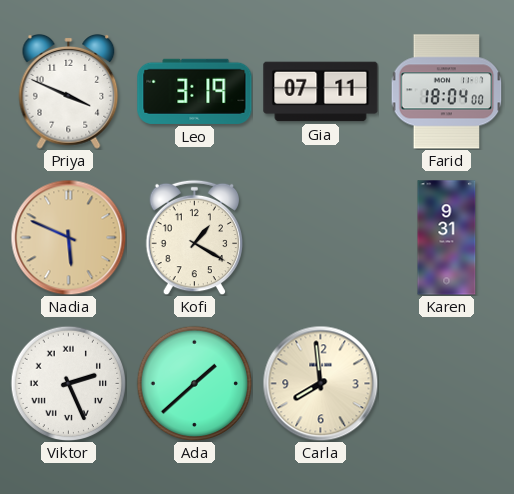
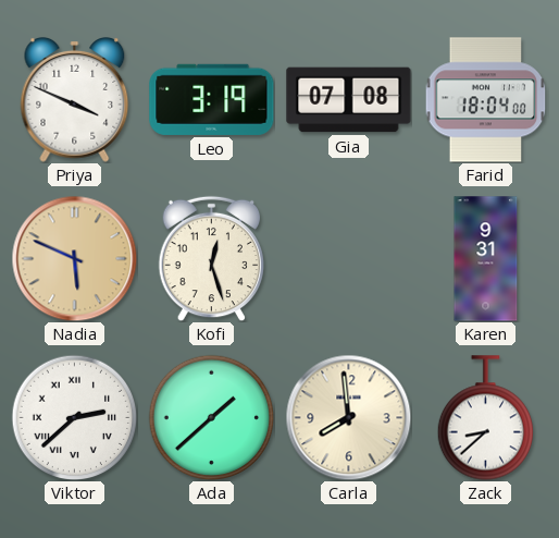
Gia: 07:11 -> 07:08
Kofi: 1:20 -> 12:27
Viktor: 2:26 -> 2:38
Zack: none -> 8:38
